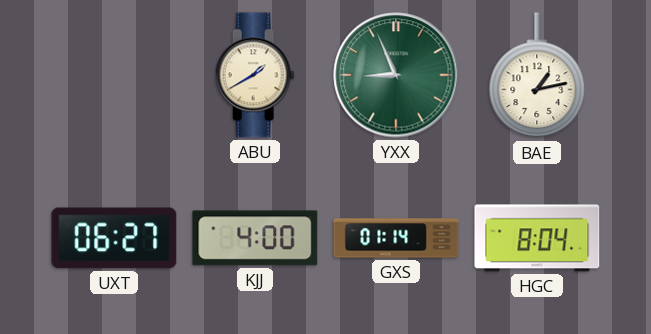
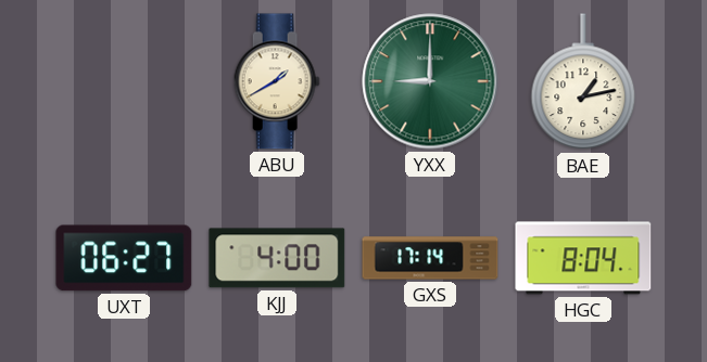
YXX: 8:56 -> 9:00
GXS: 01:14 -> 17:14
